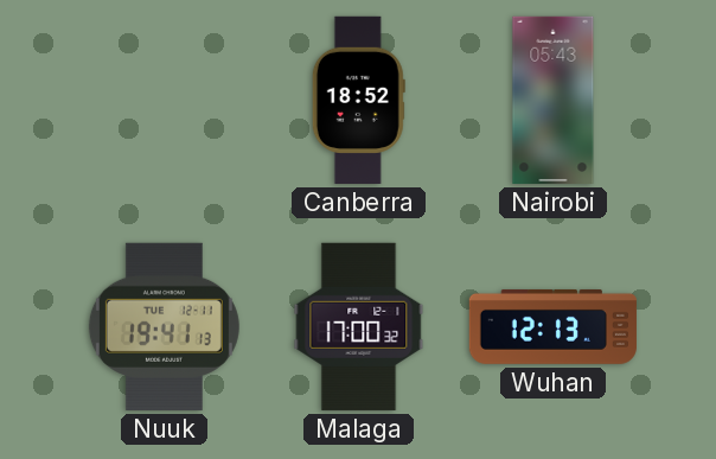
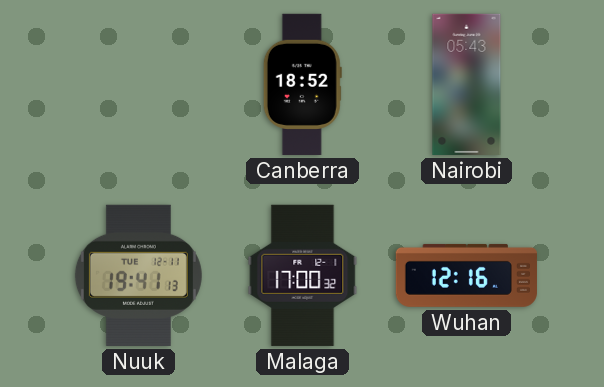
Wuhan: 12:13 -> 12:16
